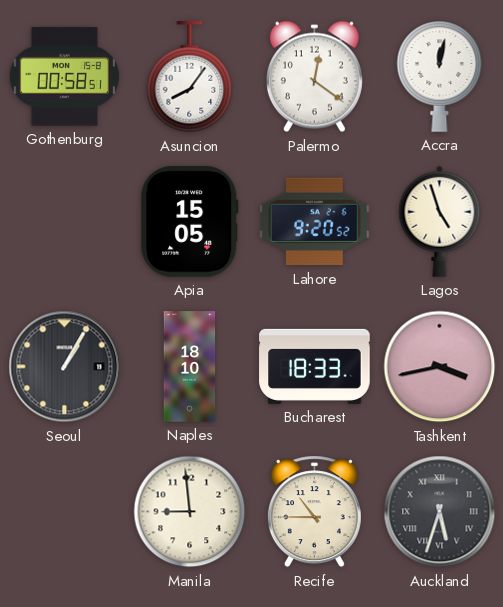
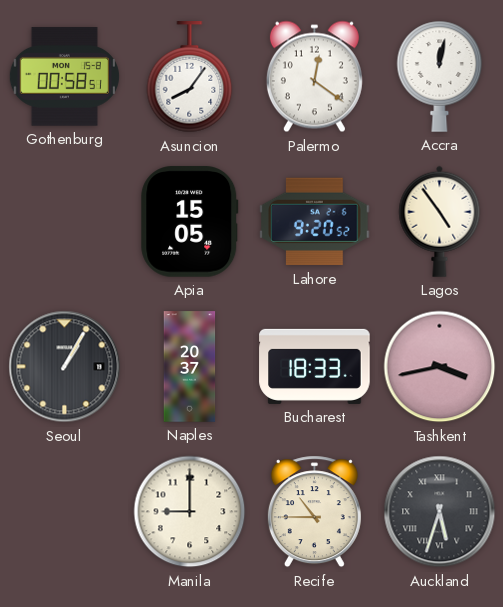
Lagos: 4:57 -> 4:54
Naples: 18:10 -> 20:37
Manila: 8:59 -> 9:00
